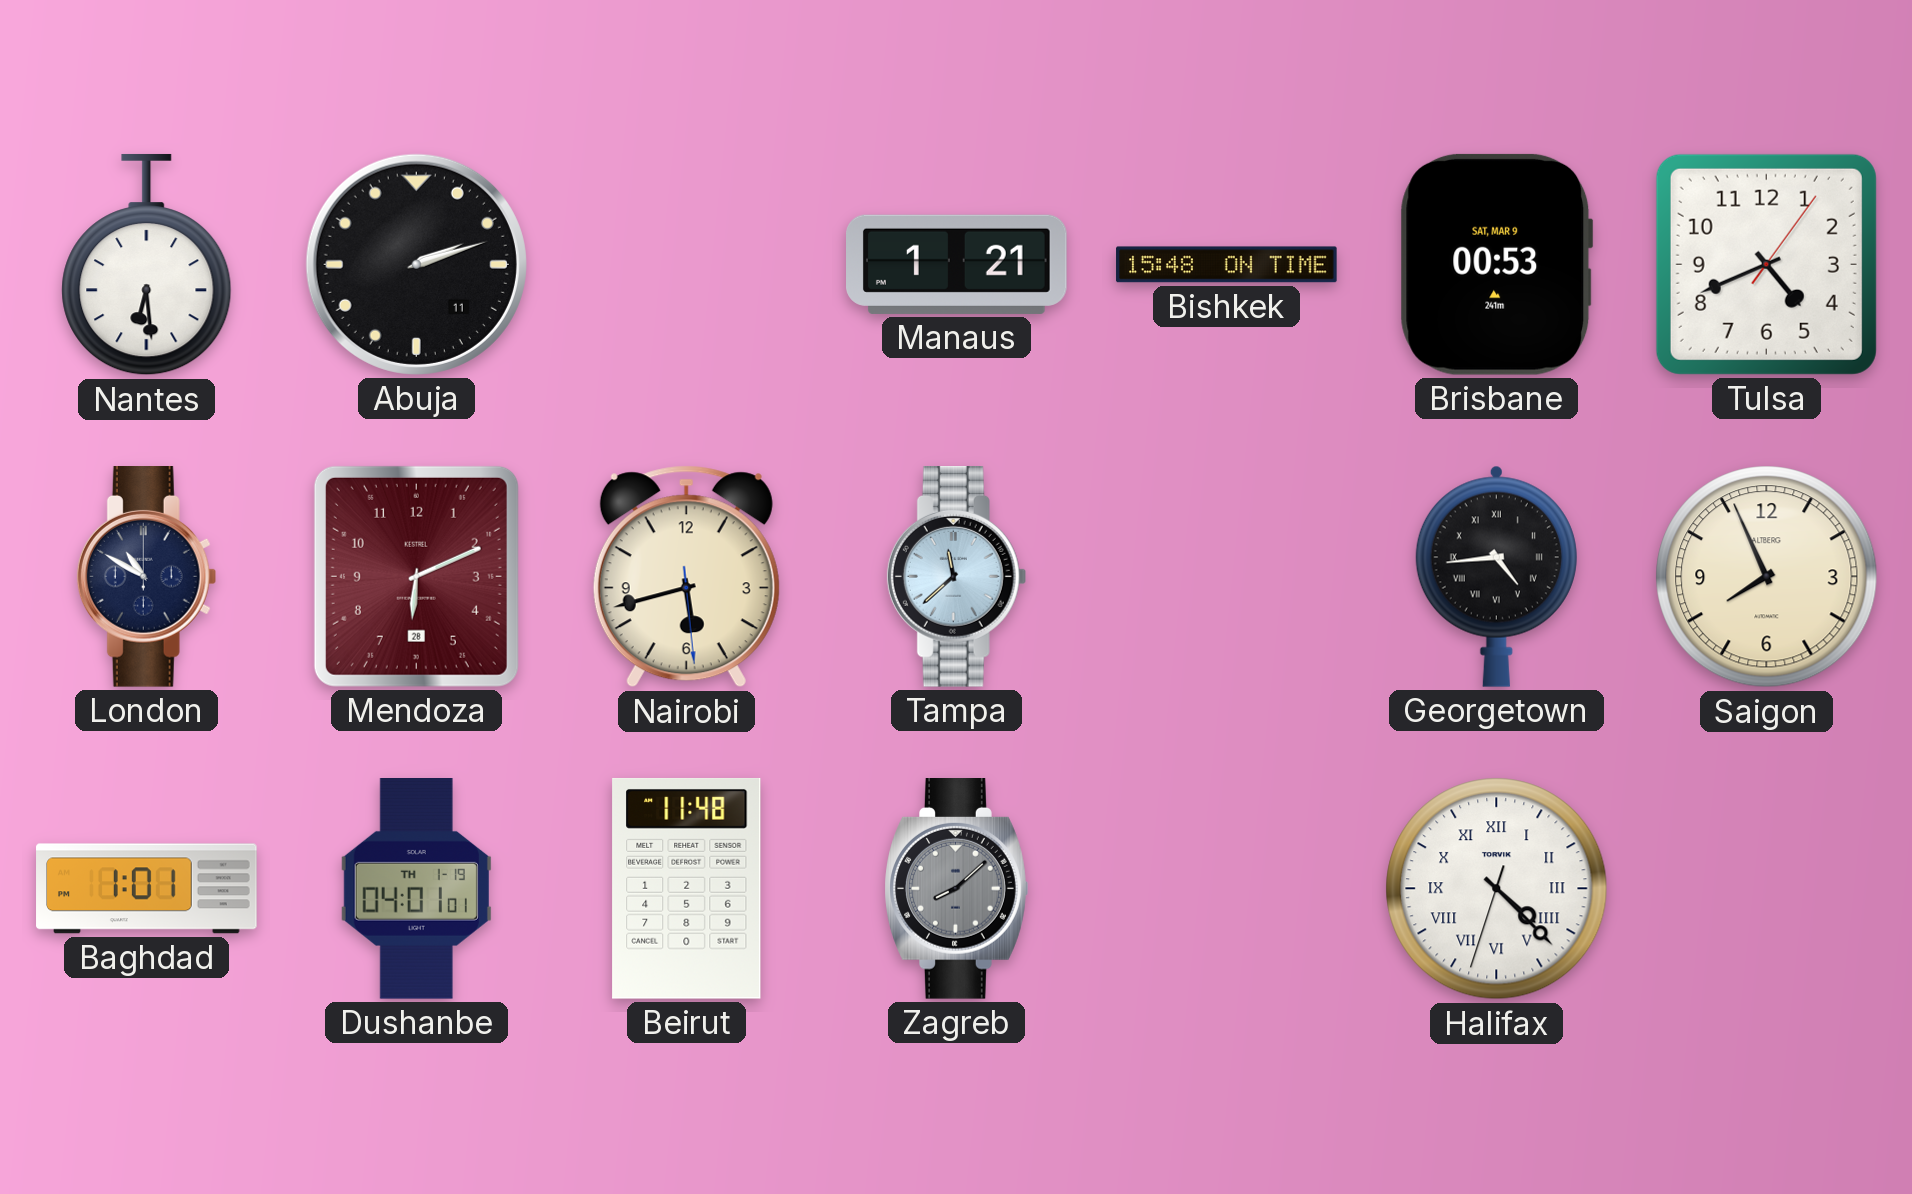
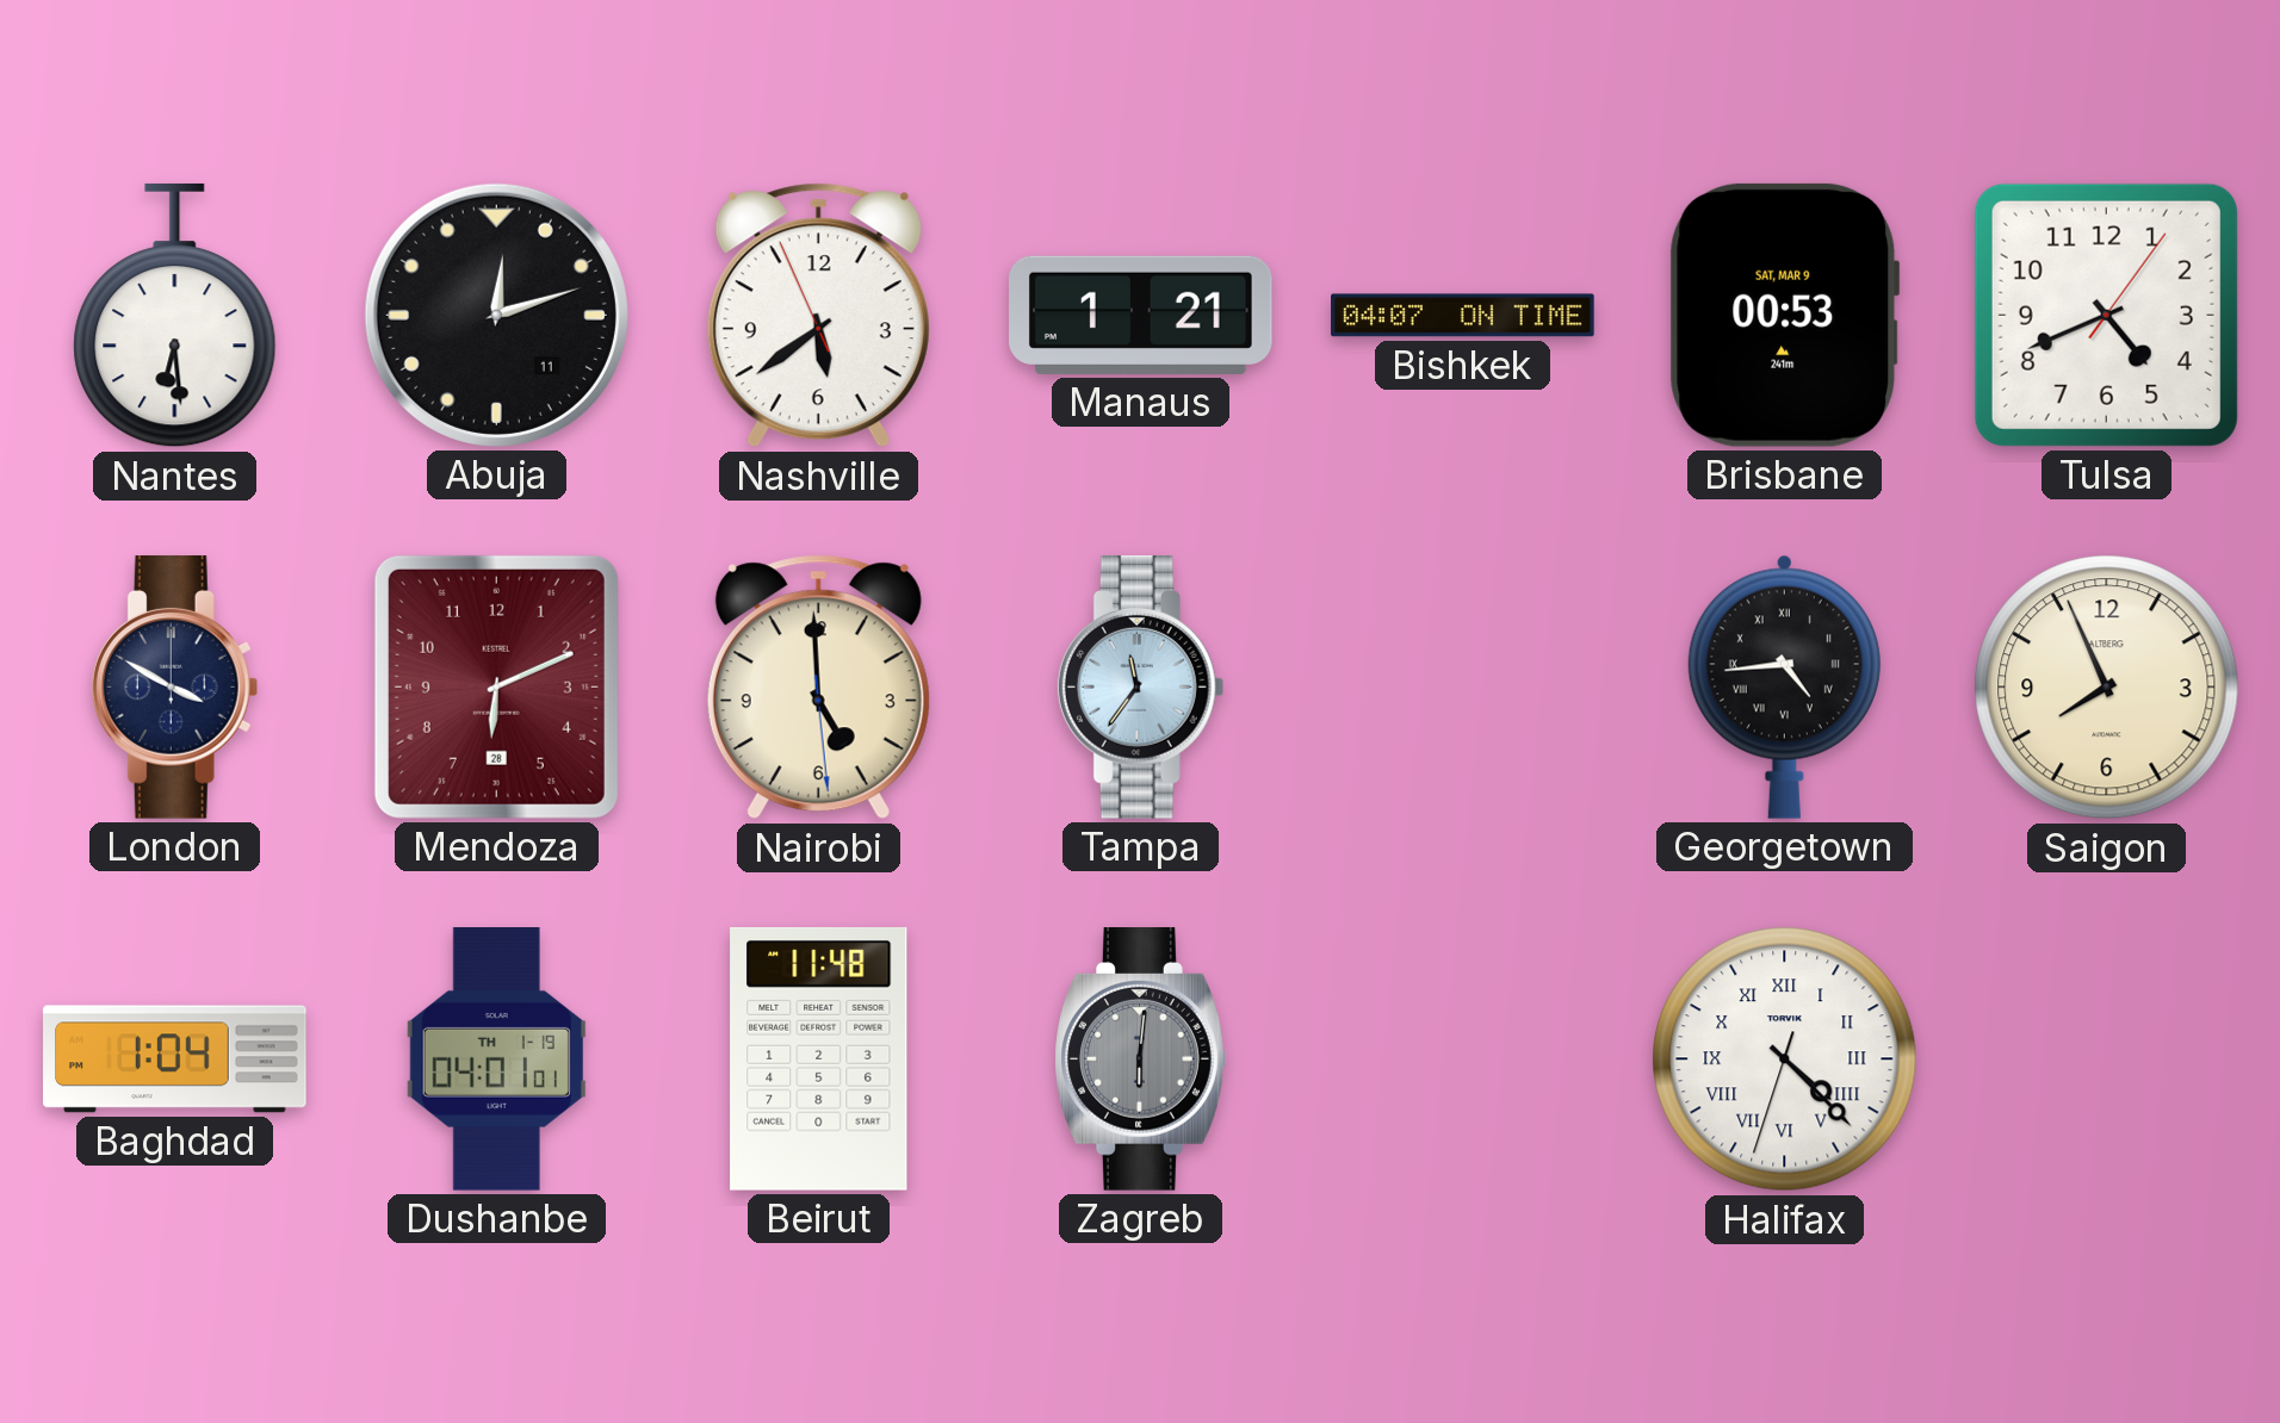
Abuja: 2:12 -> 12:12
Nashville: none -> 5:38
Bishkek: 15:48 -> 04:07
London: 10:50 -> 3:50
Nairobi: 5:42 -> 4:59
Tampa: 11:38 -> 11:36
Baghdad: 1:01 -> 1:04
Zagreb: 8:08 -> 6:01
